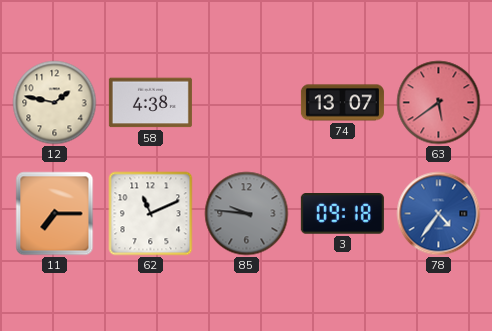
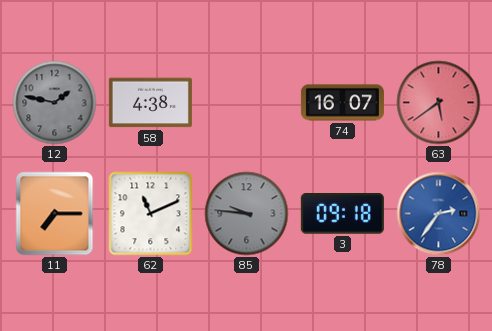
12 dial: cream -> grey
74: 13:07 -> 16:07
78: 4:36 -> 2:36
